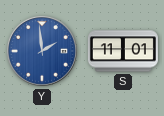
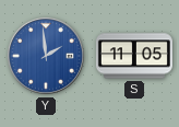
S: 11:01 -> 11:05
